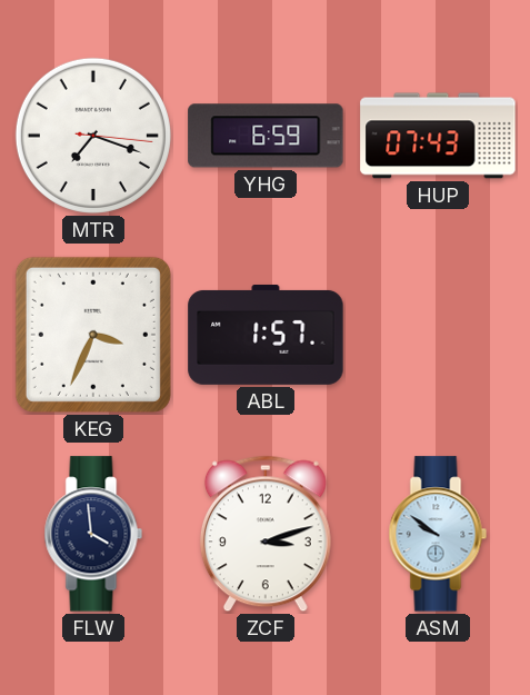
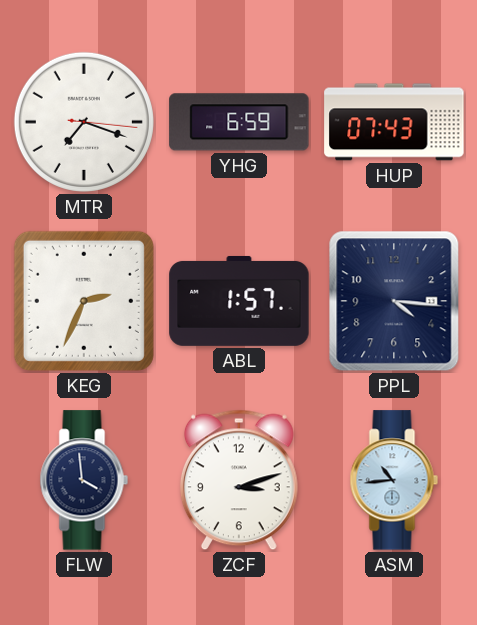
KEG: 3:34 -> 2:34
PPL: none -> 4:16
ASM: 9:51 -> 10:44
